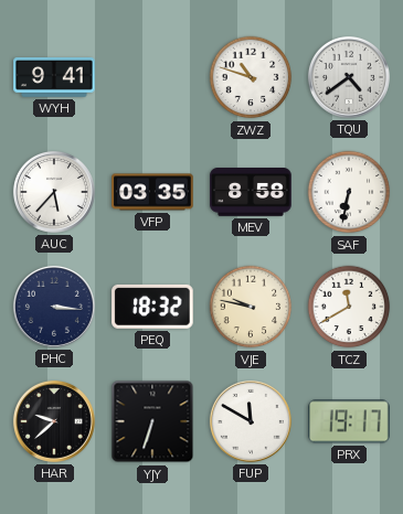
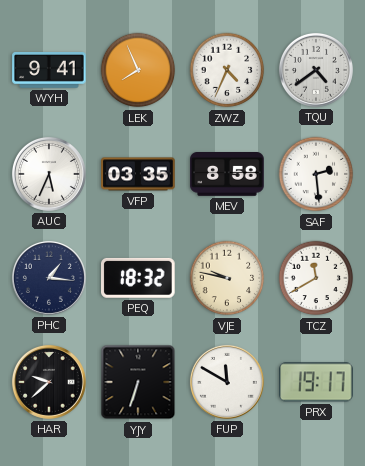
LEK: none -> 7:56
ZWZ: 10:48 -> 4:34
AUC: 5:37 -> 5:34
SAF: 6:32 -> 2:29
PHC: 3:16 -> 1:16
